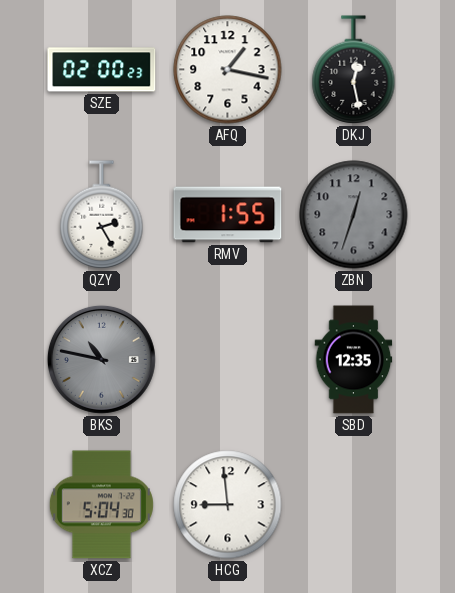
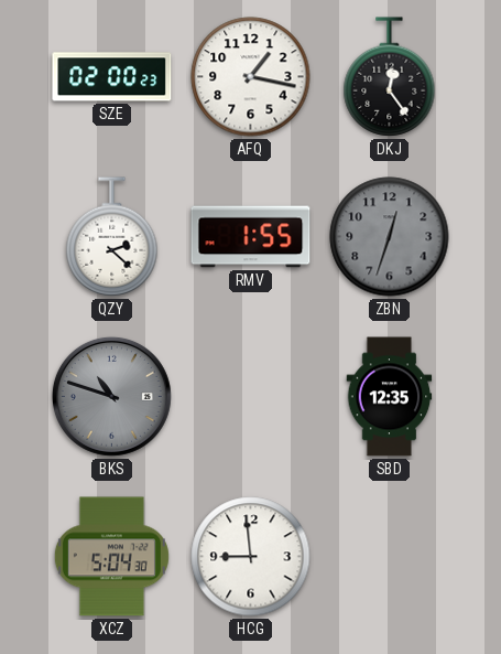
DKJ: 12:28 -> 12:24
QZY: 2:25 -> 2:22
BKS: 10:47 -> 10:48
